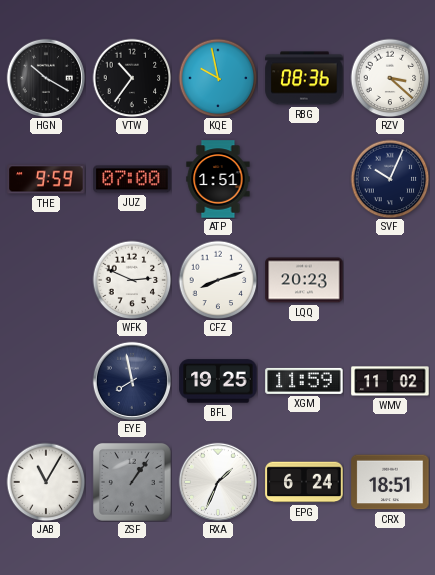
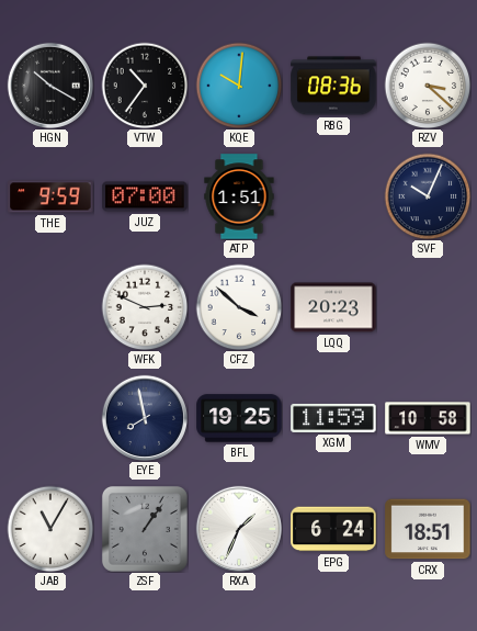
KQE: 9:58 -> 10:01
CFZ: 8:12 -> 3:52
WMV: 11:02 -> 10:58
